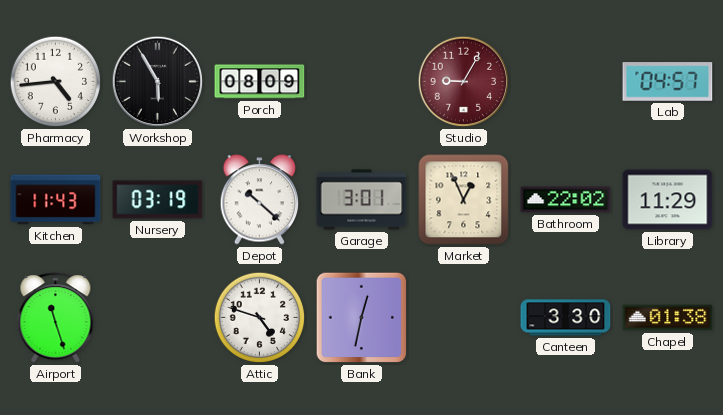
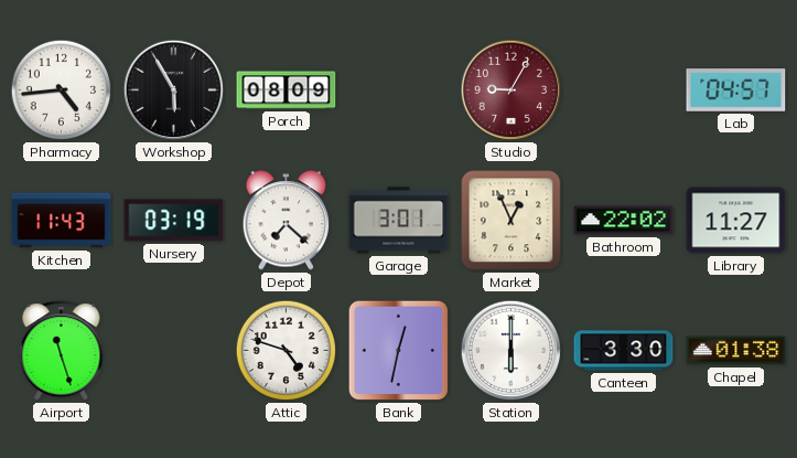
Depot: 10:22 -> 7:22
Library: 11:29 -> 11:27
Station: none -> 6:00
